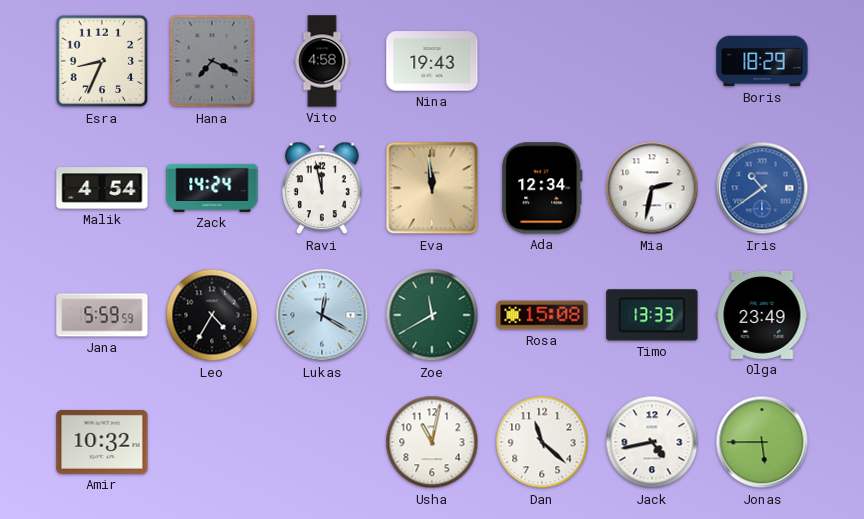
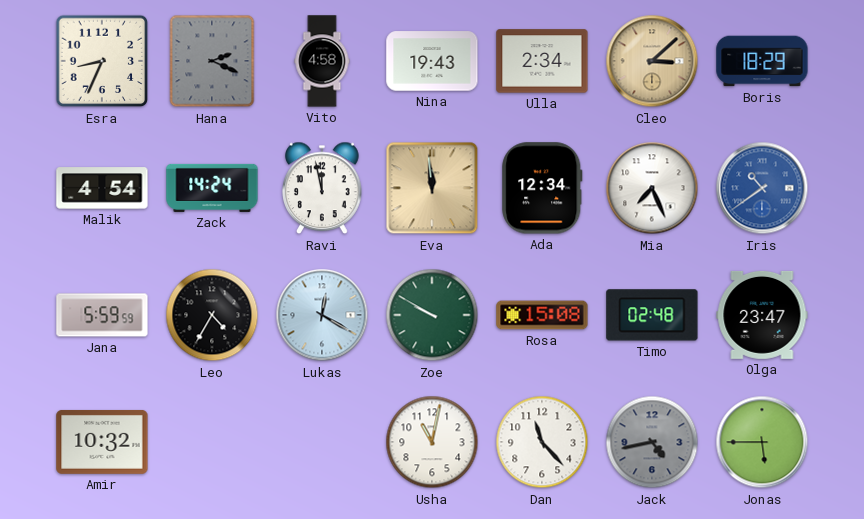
Hana: 7:19 -> 2:19
Ulla: none -> 2:34
Cleo: none -> 3:08
Mia: 2:32 -> 7:26
Zoe: 11:40 -> 9:50
Timo: 13:33 -> 02:48
Olga: 23:49 -> 23:47
Dan: 11:22 -> 11:23
Jack dial: white -> grey
